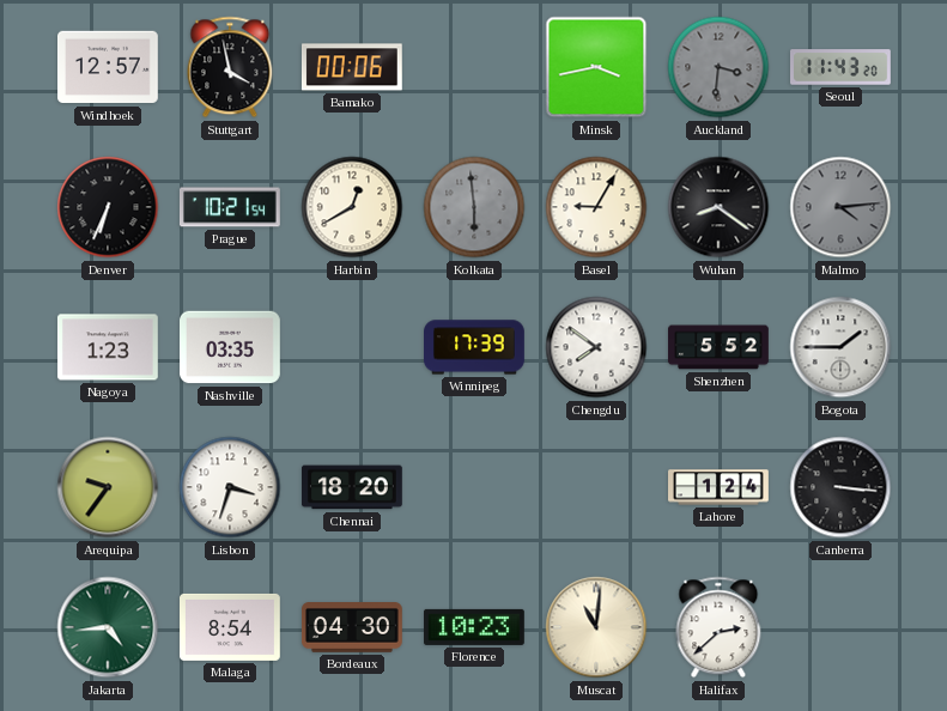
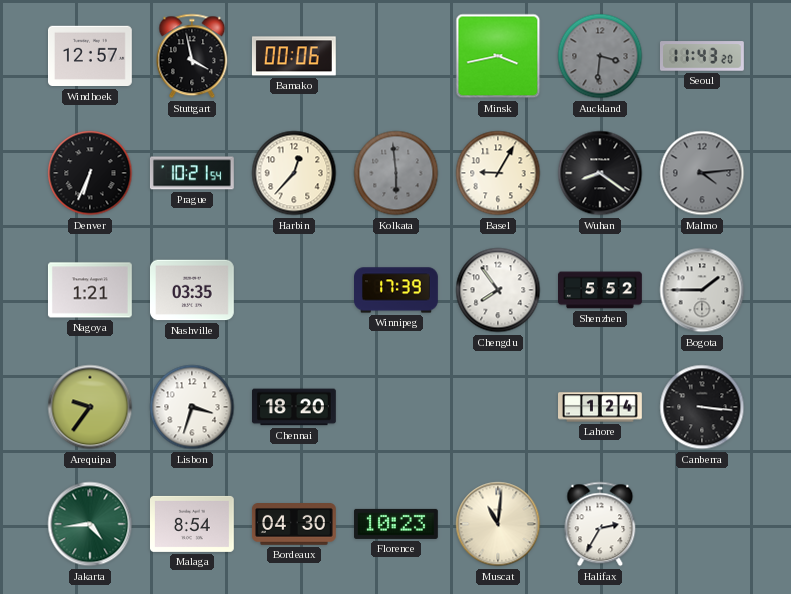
Harbin: 12:40 -> 12:37
Nagoya: 1:23 -> 1:21
Chengdu: 7:51 -> 7:54
Halifax: 2:38 -> 2:35
